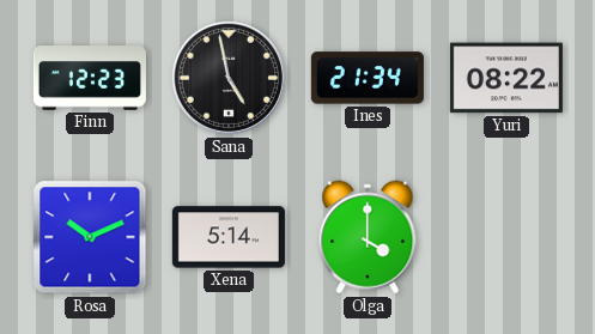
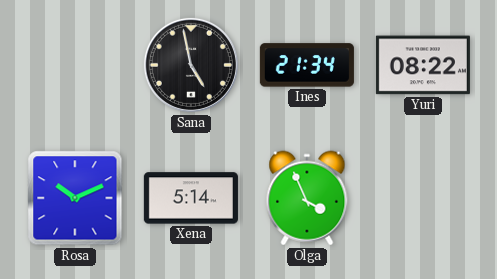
Finn: 12:23 -> none
Olga: 4:00 -> 3:56
